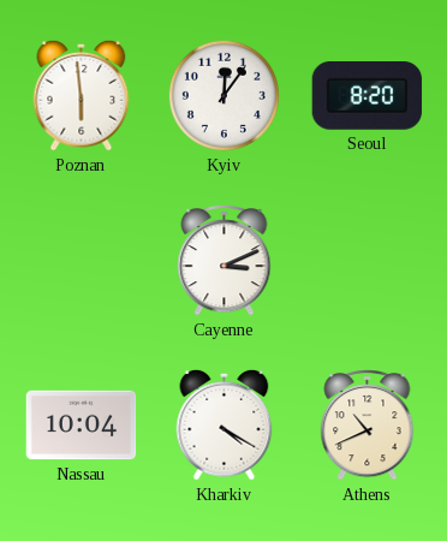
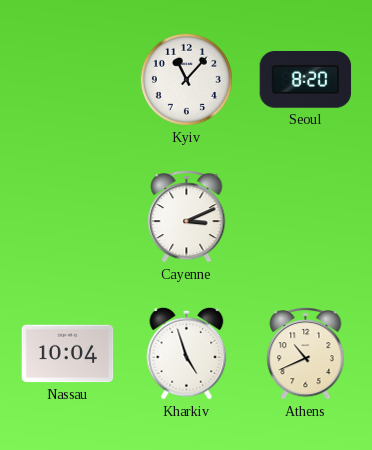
Poznan: 5:59 -> none
Kyiv: 12:06 -> 11:07
Kharkiv: 4:20 -> 4:57
